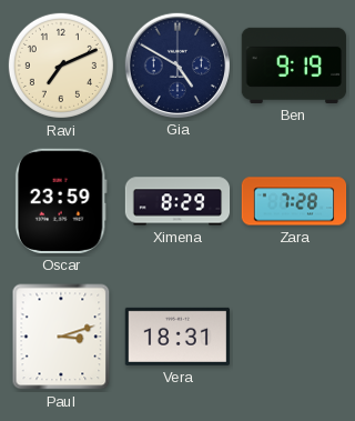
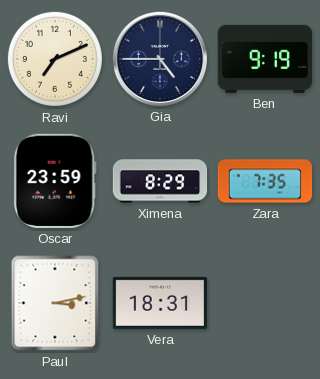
Gia: 4:50 -> 4:45
Zara: 7:28 -> 7:35
Paul: 3:12 -> 3:13
